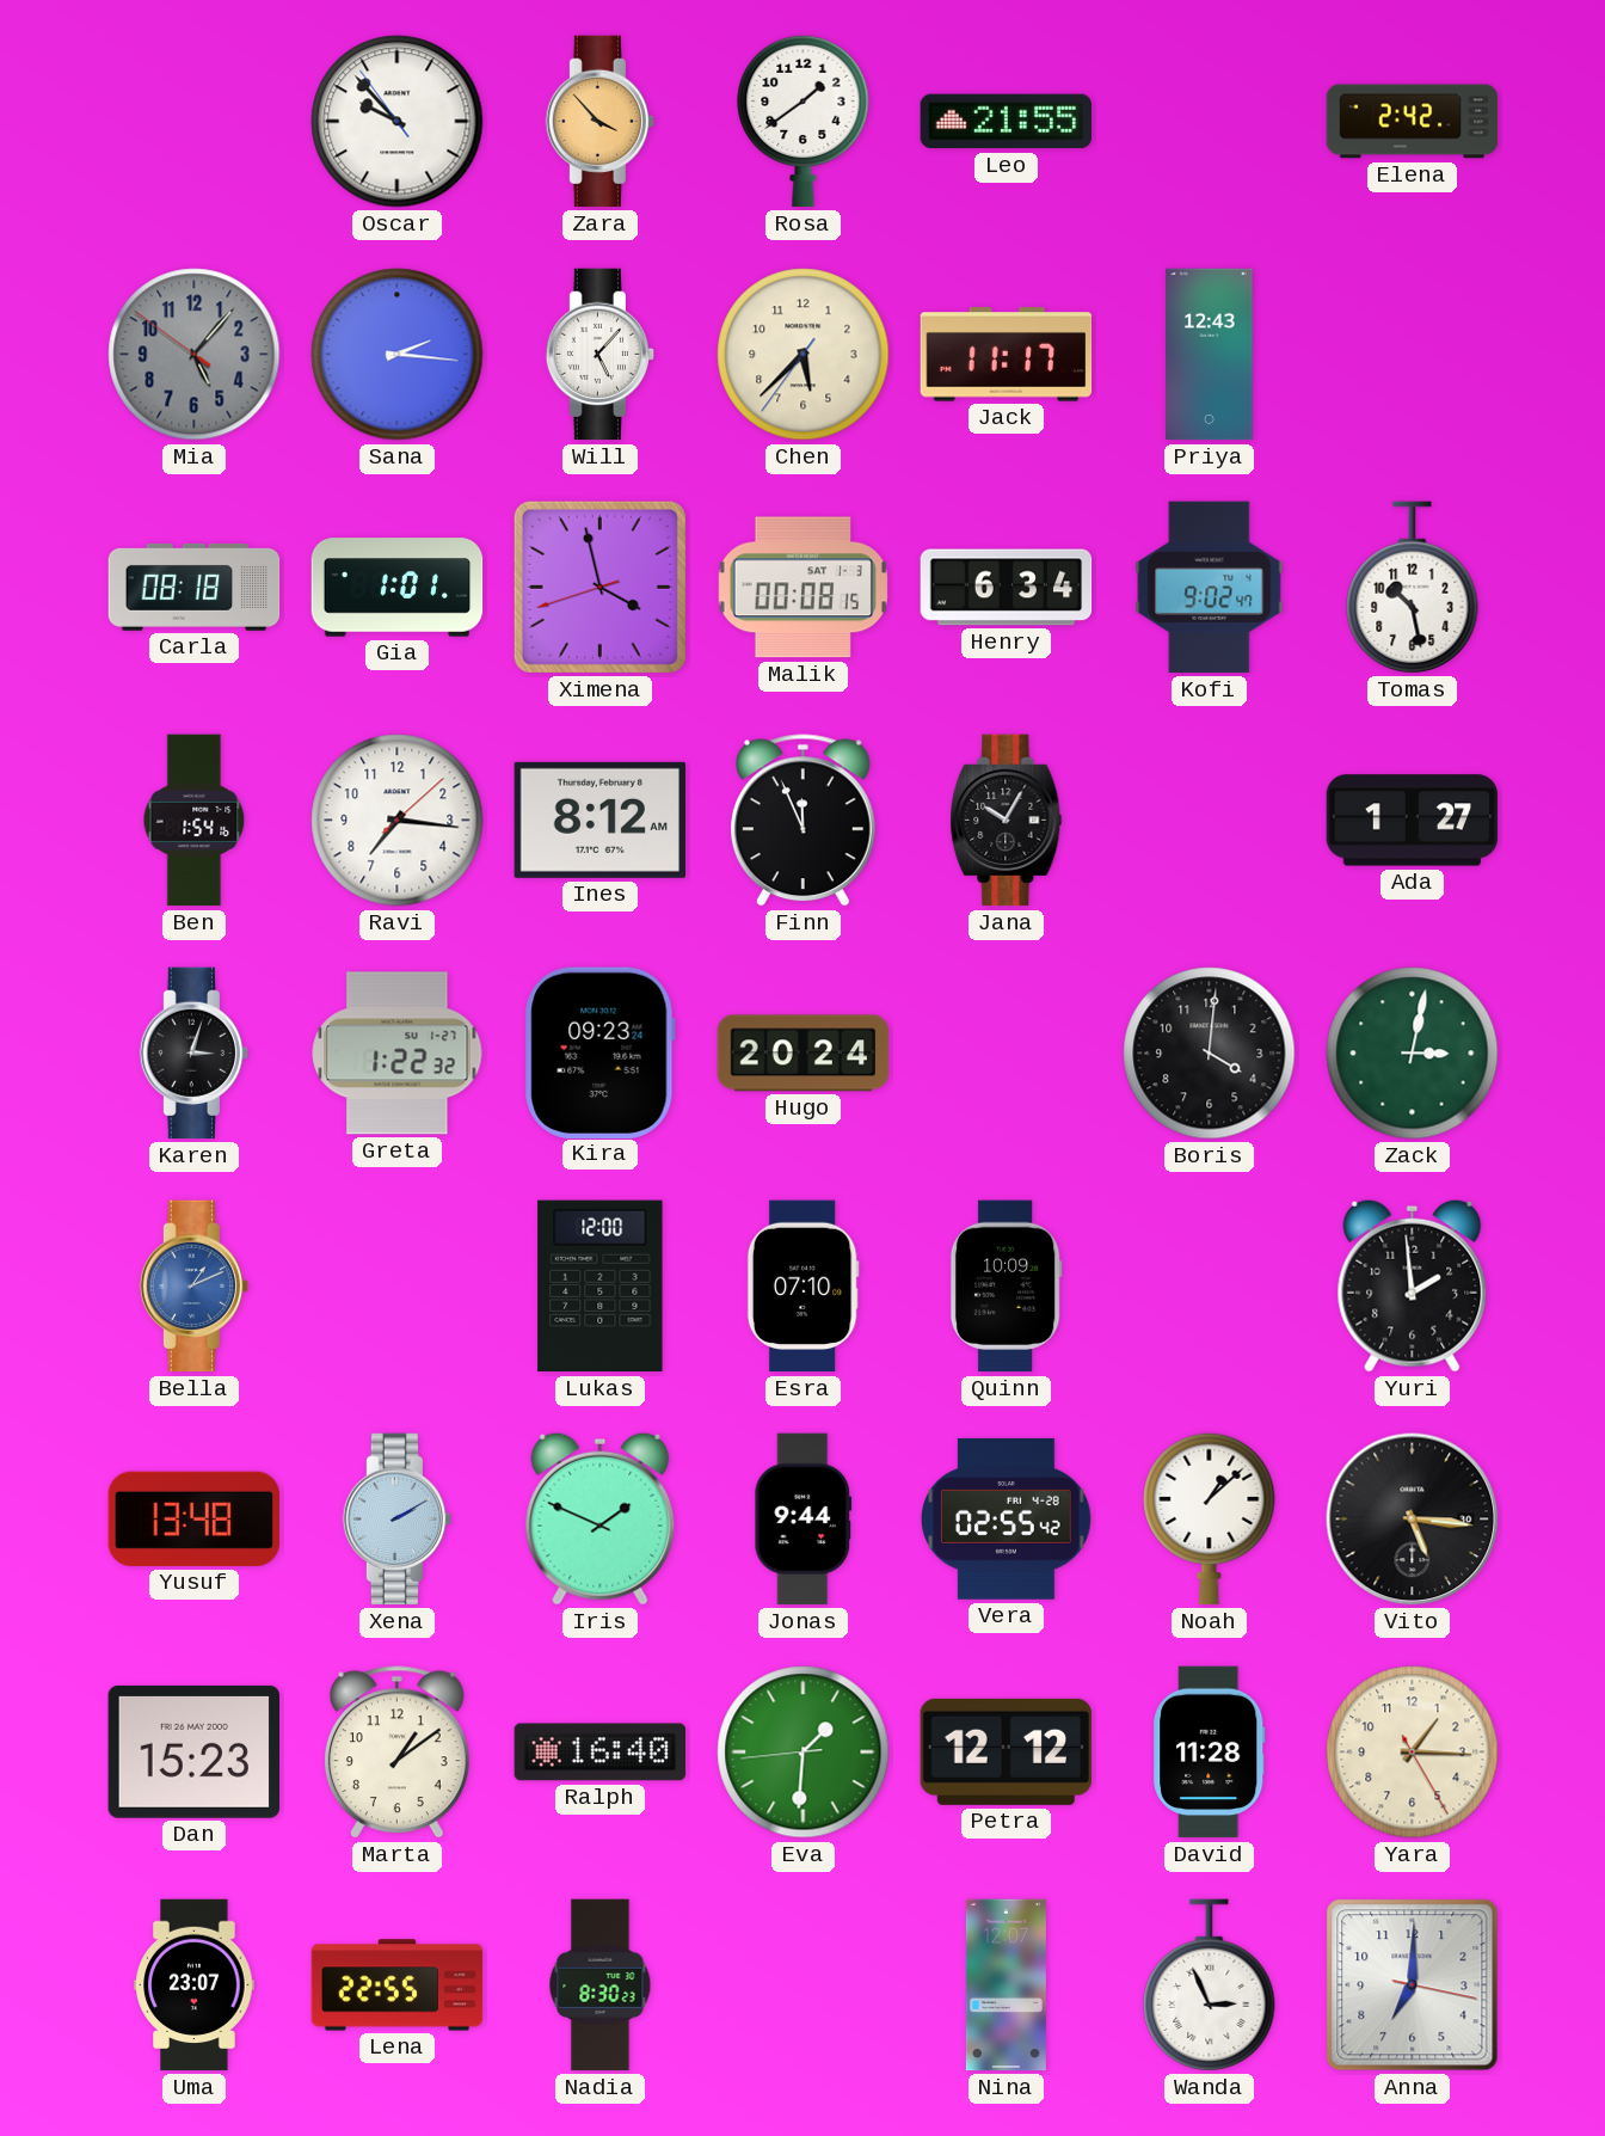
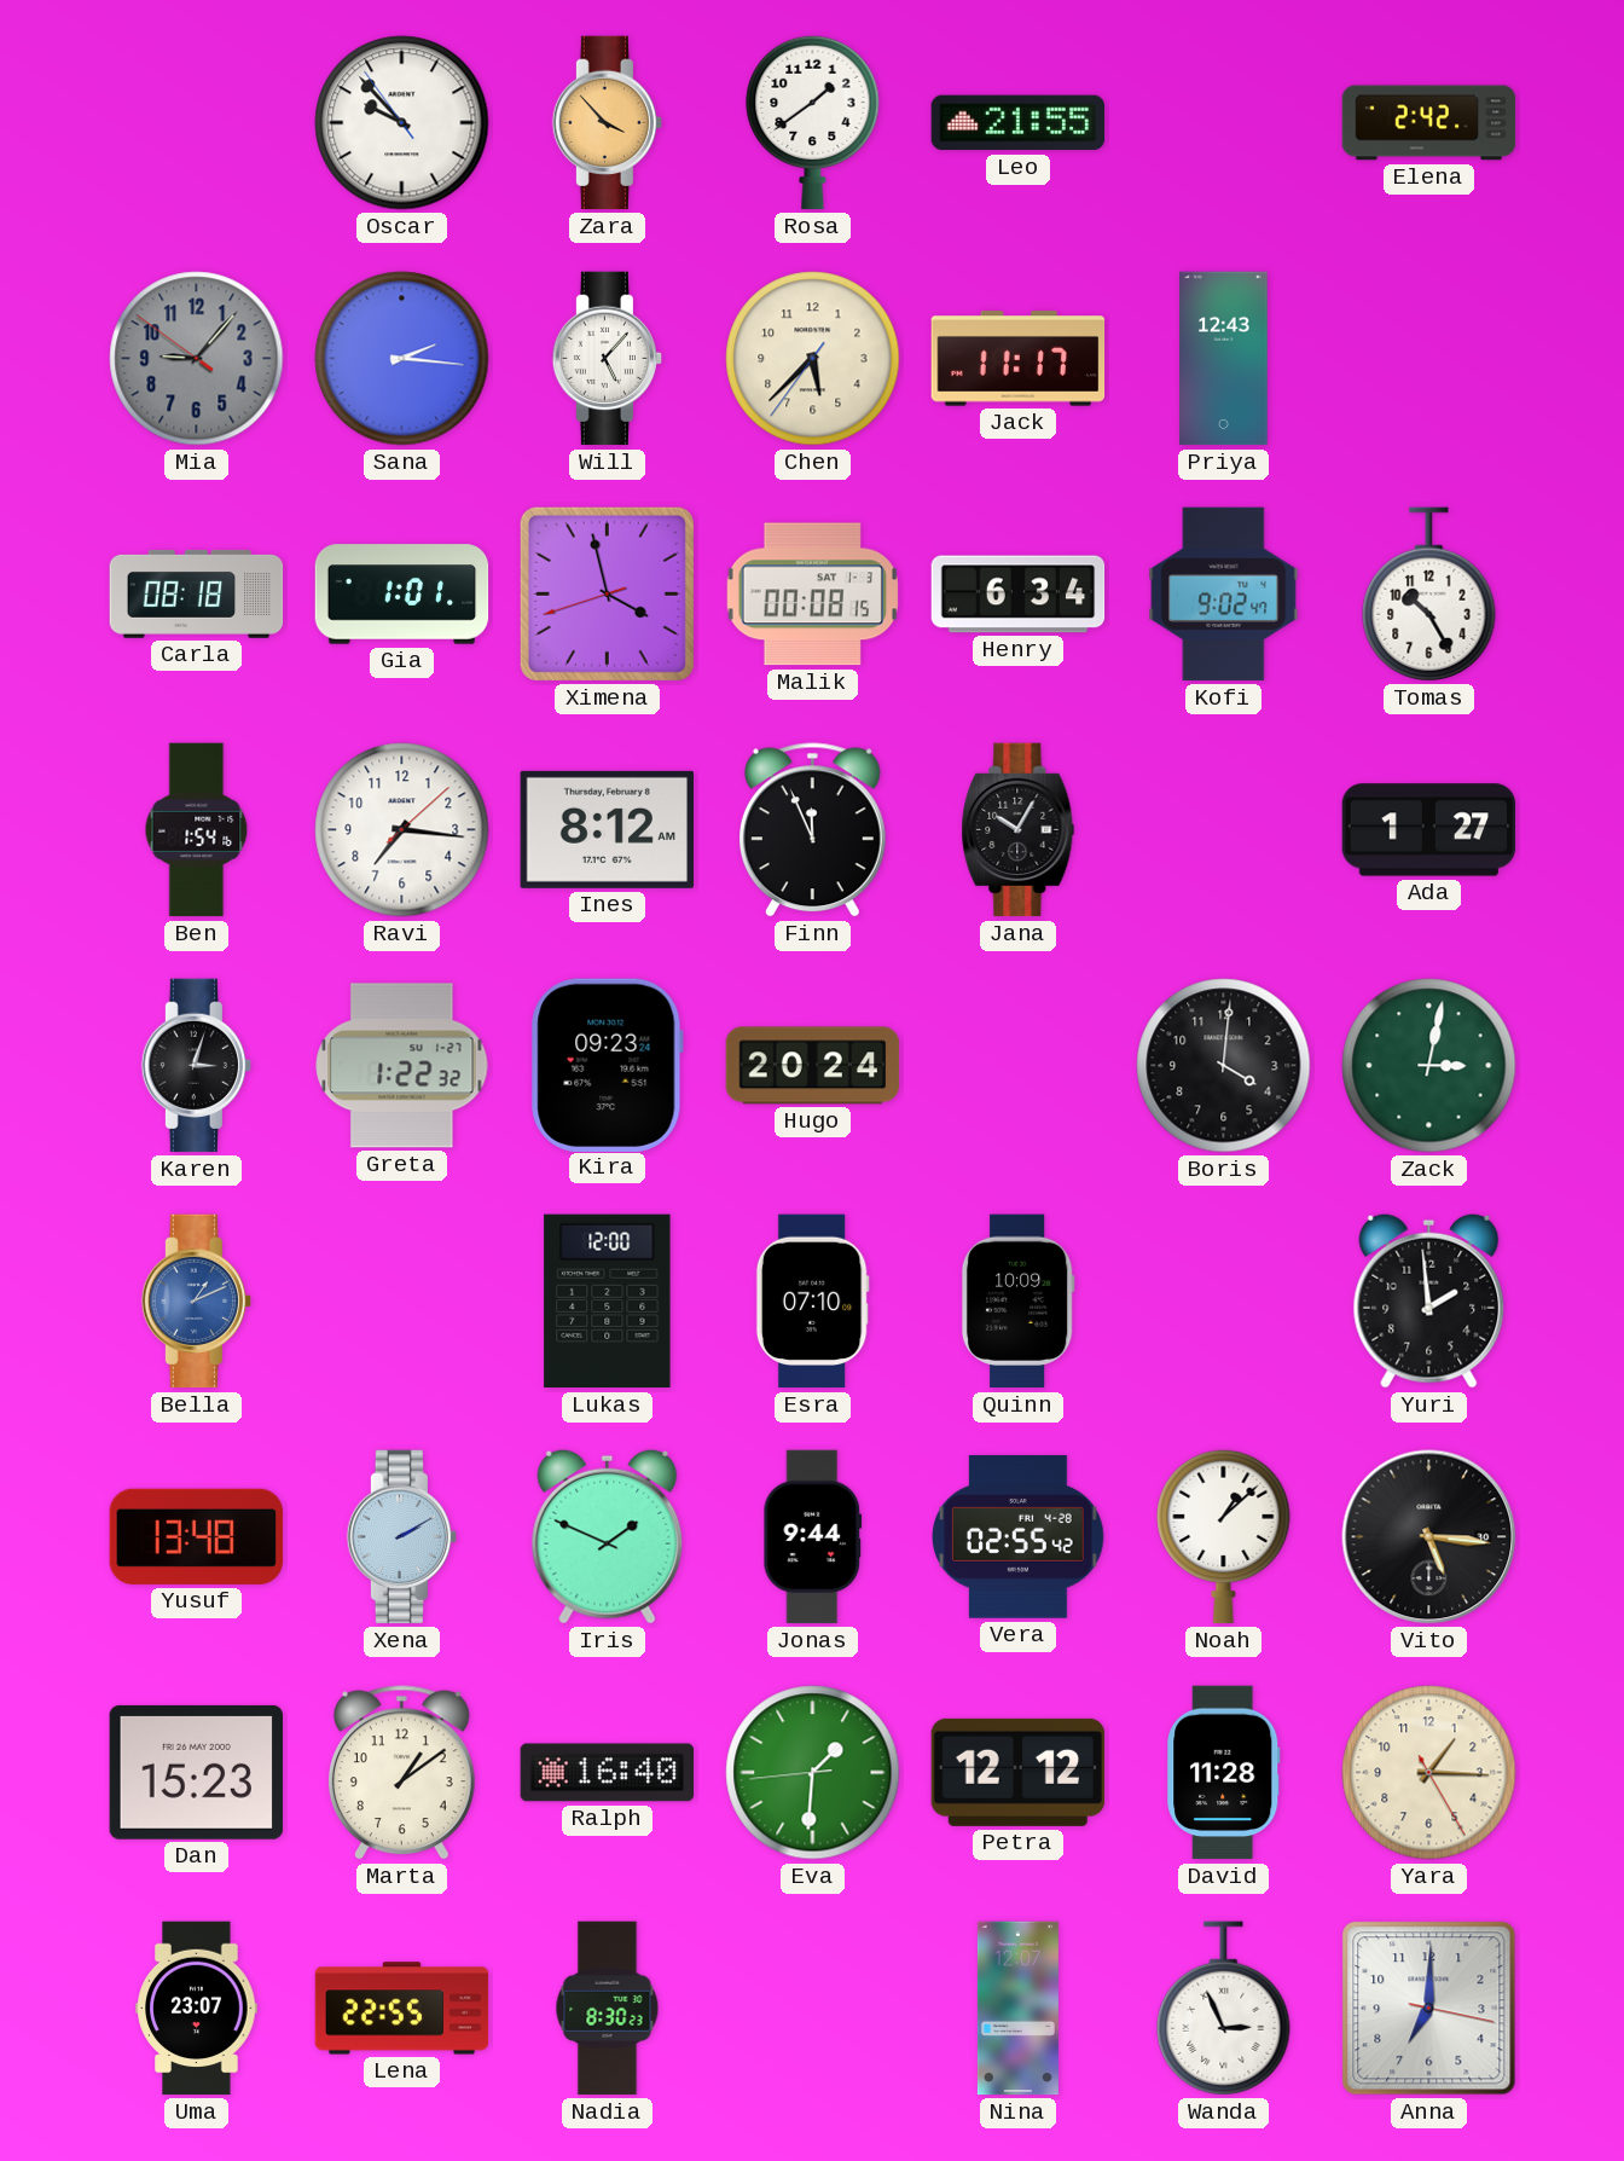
Mia: 5:06 -> 9:06
Tomas: 10:28 -> 10:25
